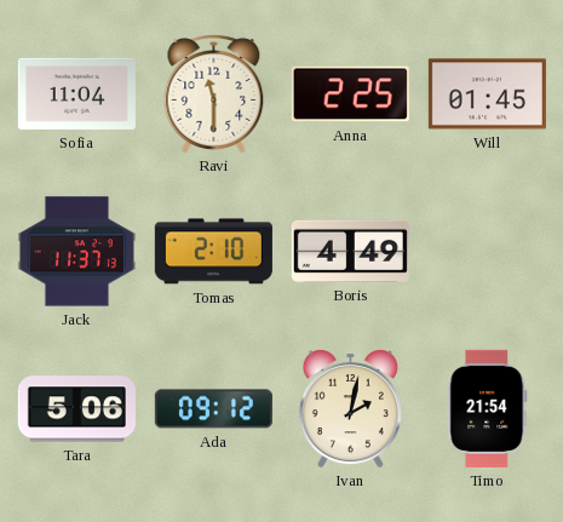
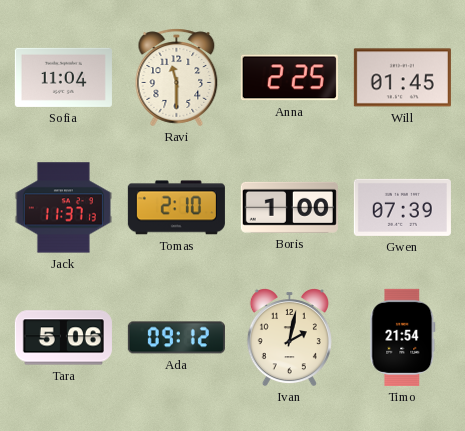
Boris: 4:49 -> 1:00
Gwen: none -> 07:39
